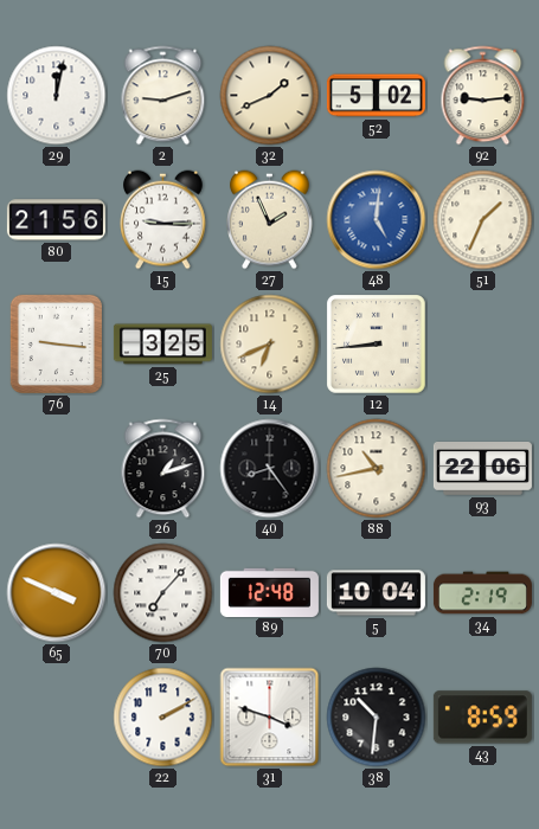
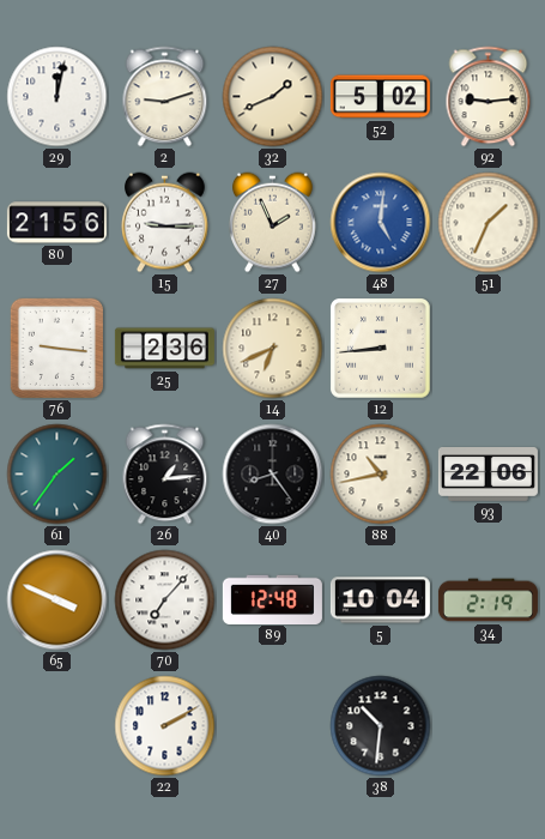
25: 3:25 -> 2:36
61: none -> 1:36
26: 1:12 -> 1:14
31: 3:48 -> none
43: 8:59 -> none
